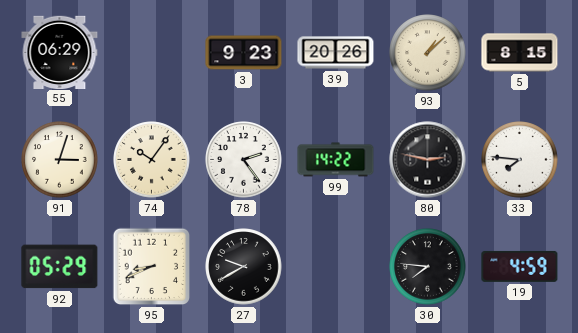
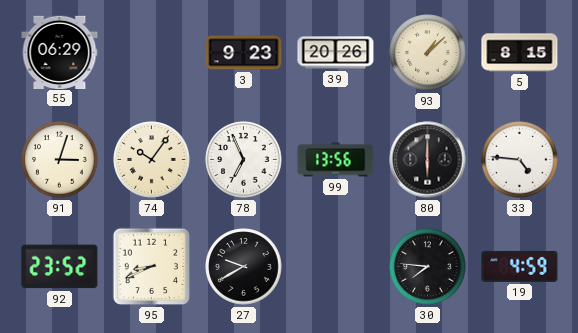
78: 2:24 -> 6:56
99: 14:22 -> 13:56
80: 2:47 -> 6:00
33: 7:46 -> 4:46
92: 05:29 -> 23:52
